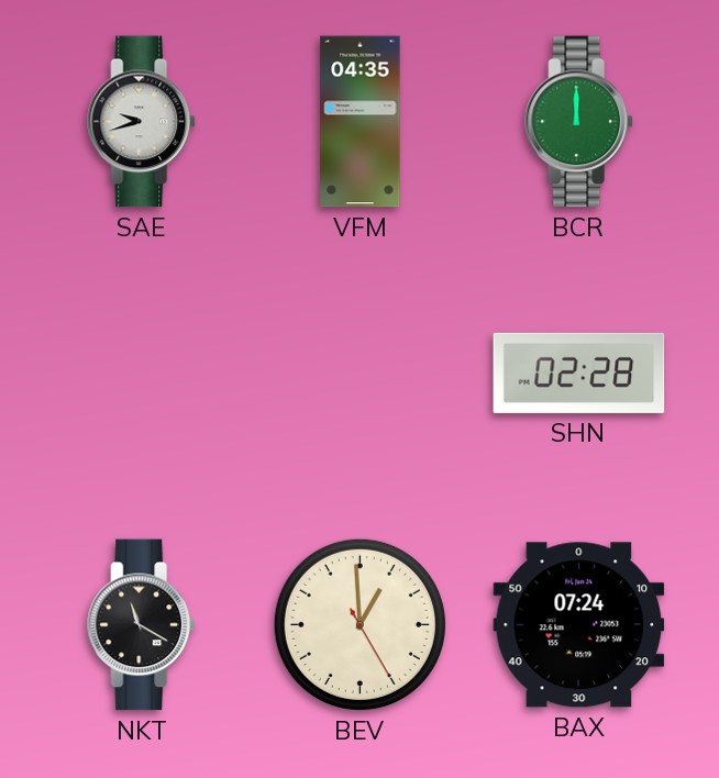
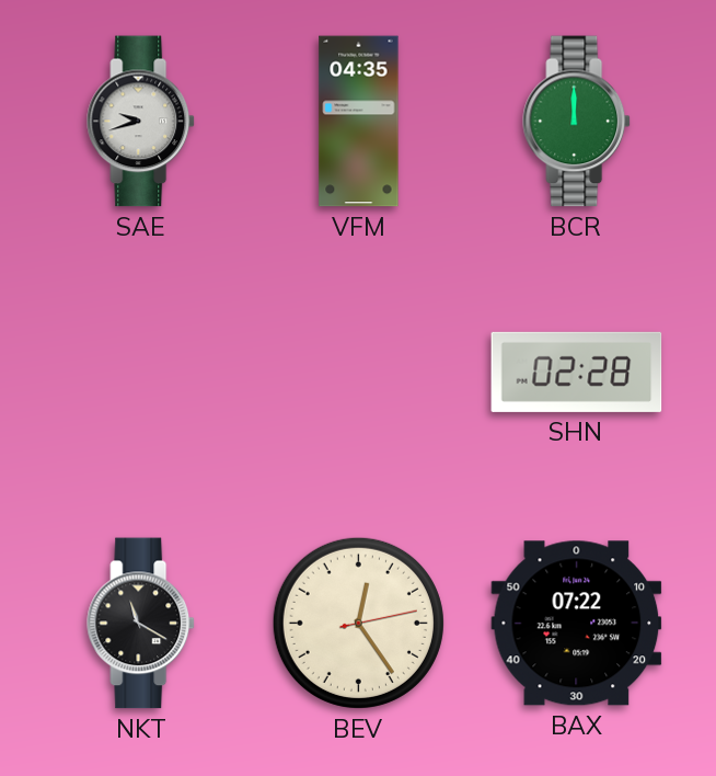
BEV: 12:59 -> 12:24
BAX: 07:24 -> 07:22
